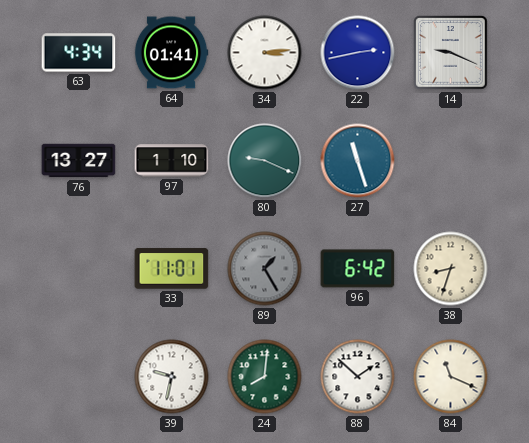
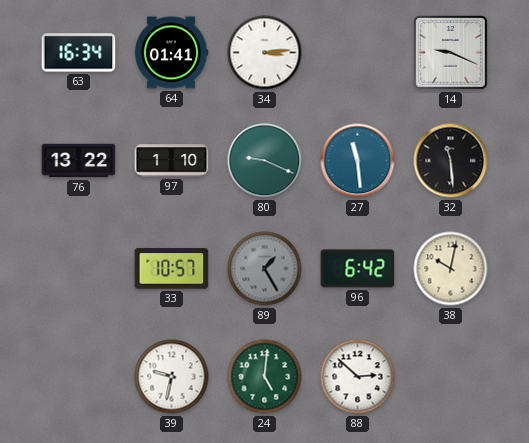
63: 4:34 -> 16:34
22: 2:43 -> none
76: 13:27 -> 13:22
27: 11:27 -> 11:29
32: none -> 11:29
33: 11:01 -> 10:57
38: 8:33 -> 10:02
24: 8:01 -> 5:01
88: 1:52 -> 2:52
84: 11:19 -> none
